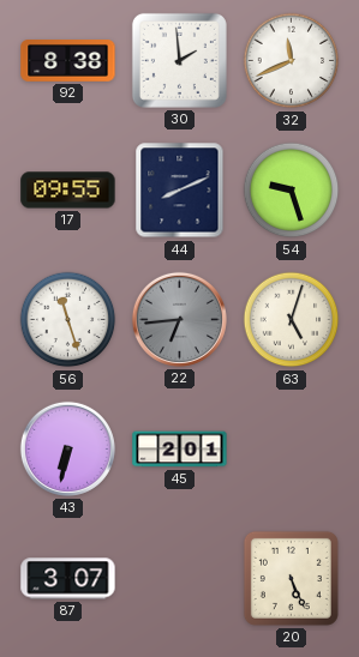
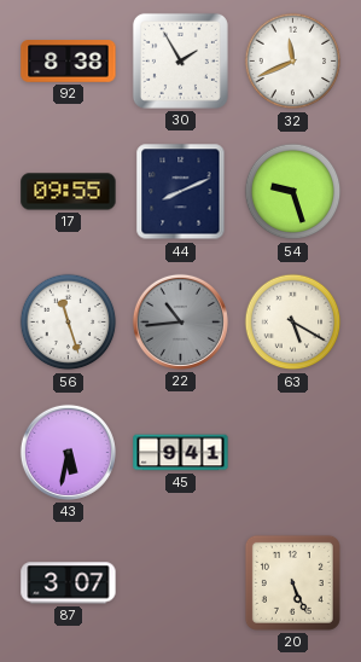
30: 1:59 -> 1:55
22: 6:44 -> 10:44
63: 5:03 -> 5:20
43: 6:32 -> 5:32
45: 2:01 -> 9:41
